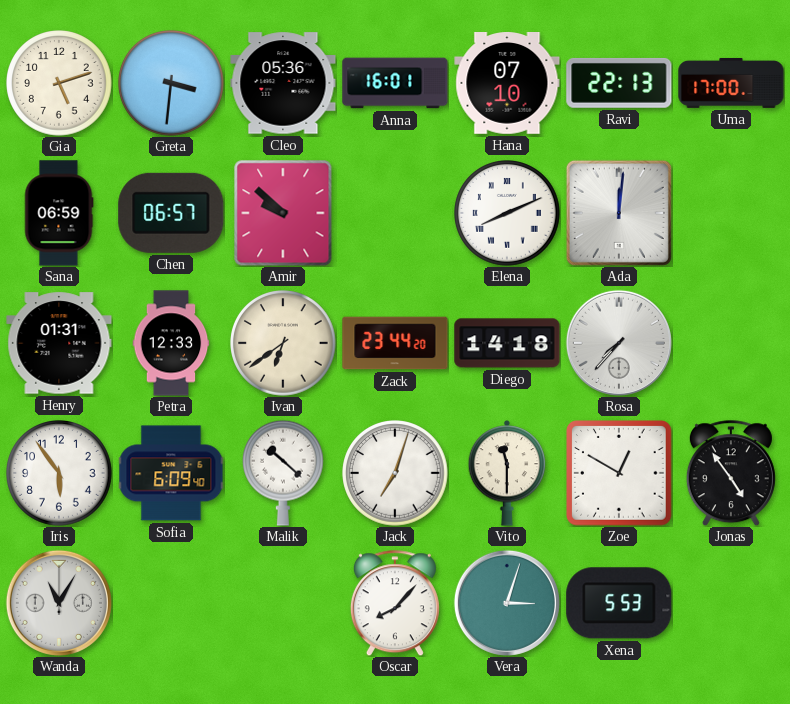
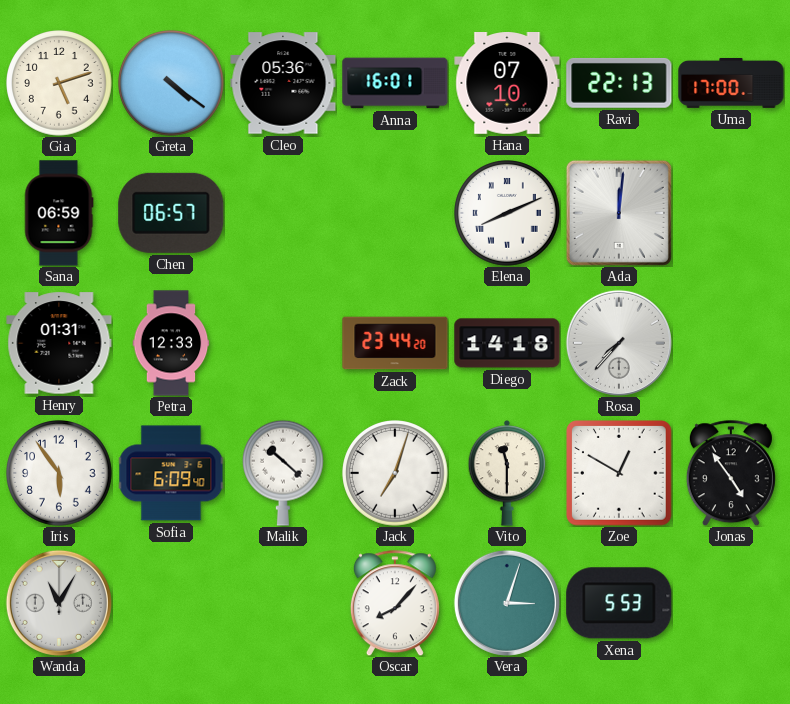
Greta: 3:31 -> 4:21
Amir: 9:52 -> none
Ivan: 6:39 -> none
